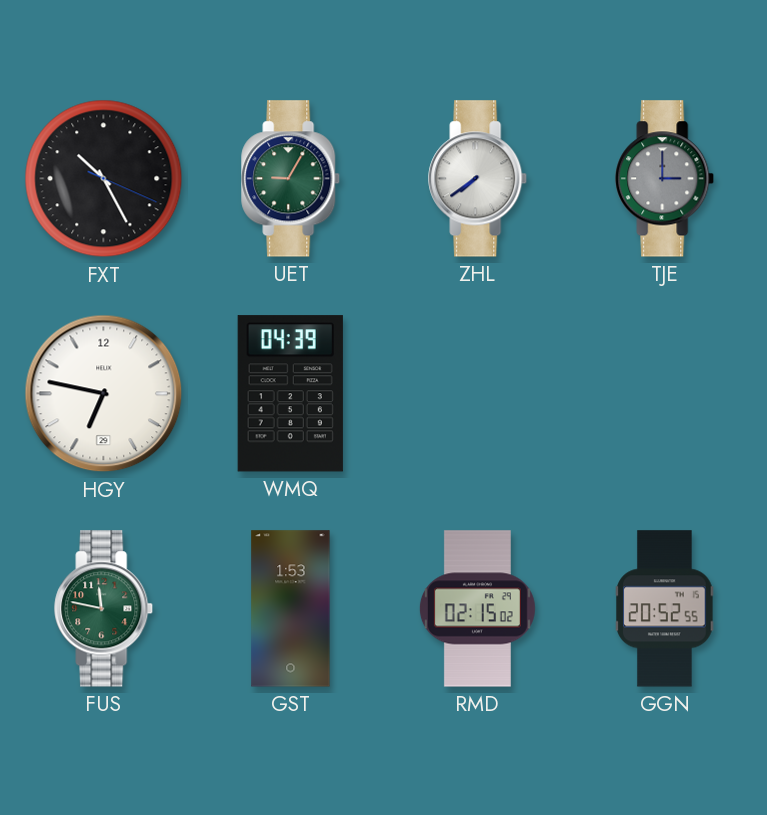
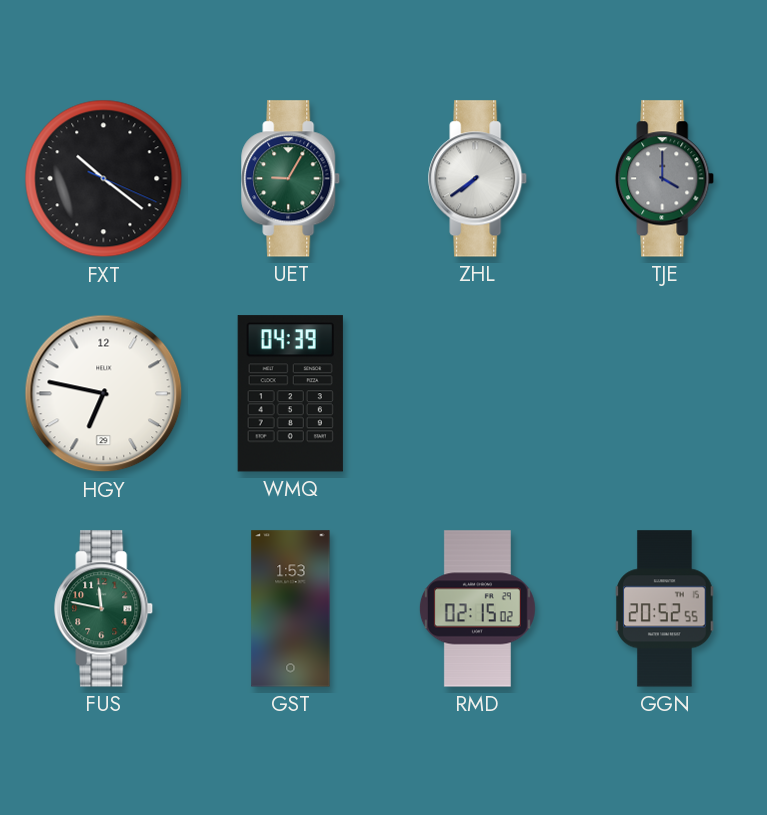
FXT: 10:25 -> 10:21
TJE: 3:00 -> 4:00
